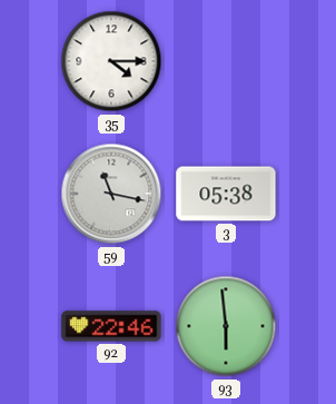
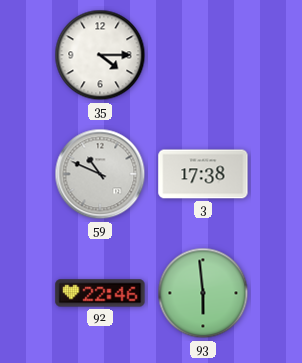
59: 11:17 -> 10:49
3: 05:38 -> 17:38
